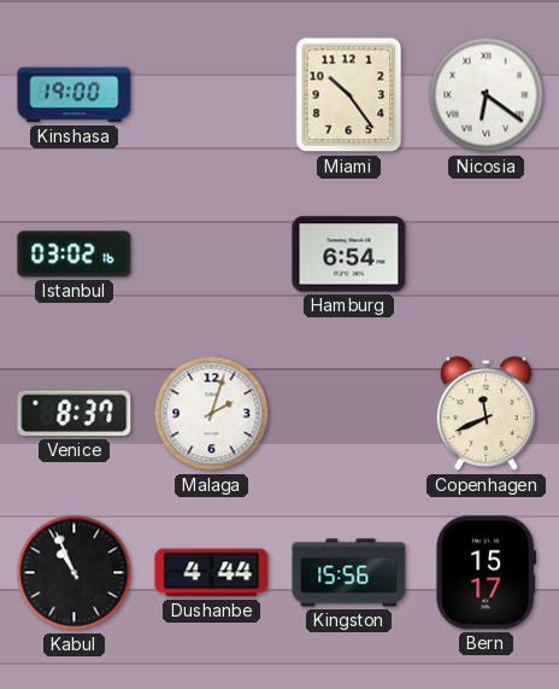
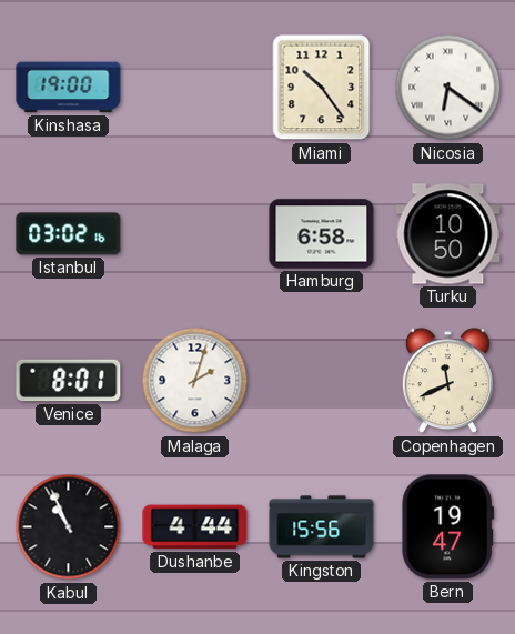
Hamburg: 6:54 -> 6:58
Turku: none -> 10:50
Venice: 8:37 -> 8:01
Bern: 15:17 -> 19:47
